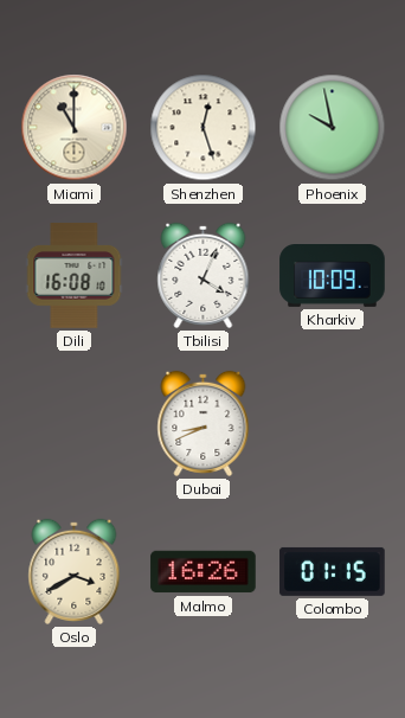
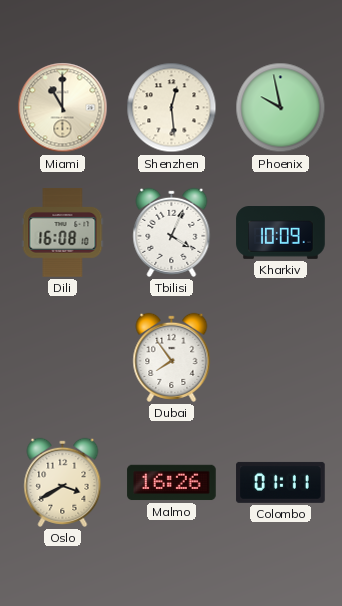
Shenzhen: 12:27 -> 12:29
Dubai: 8:41 -> 7:54
Colombo: 01:15 -> 01:11
